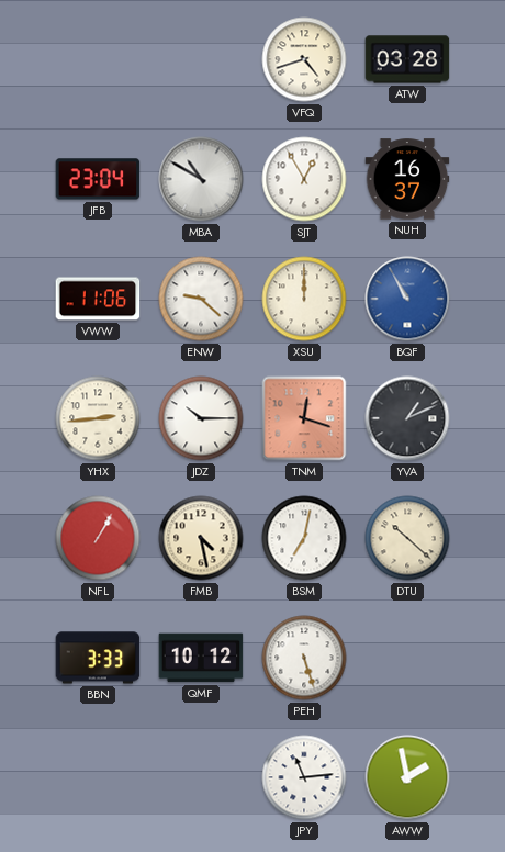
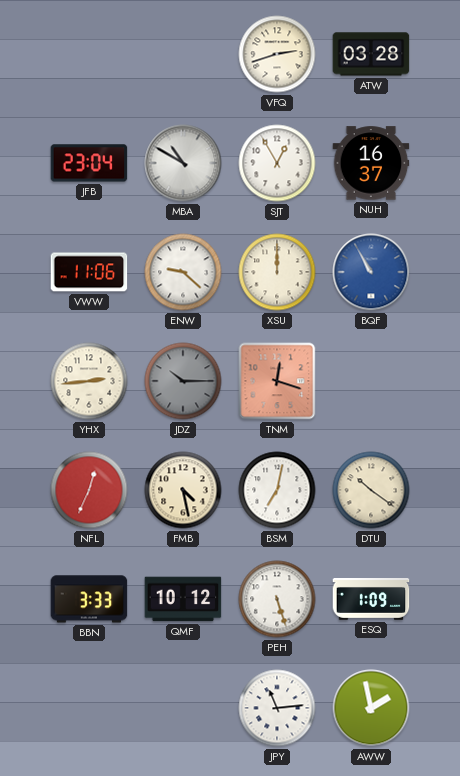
VFQ: 4:42 -> 2:42
JDZ dial: white -> grey
YVA: 1:11 -> none
NFL: 1:05 -> 12:34
DTU: 10:22 -> 10:21
ESQ: none -> 1:09
